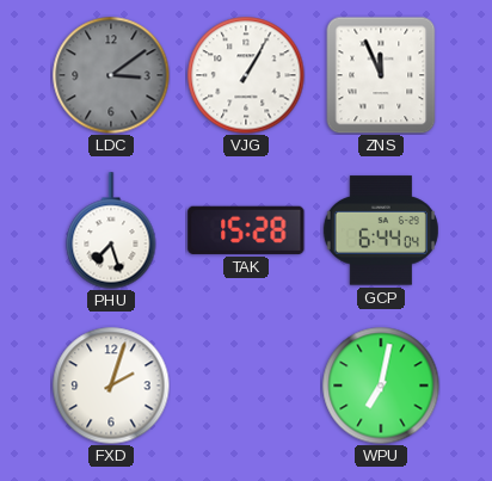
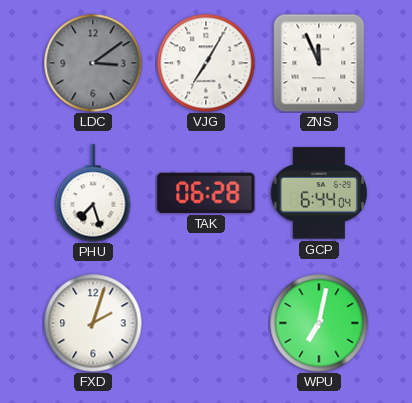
VJG: 1:05 -> 7:05
TAK: 15:28 -> 06:28
